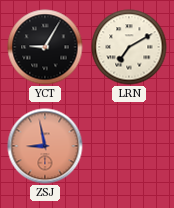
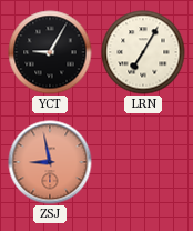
LRN: 7:10 -> 7:05
